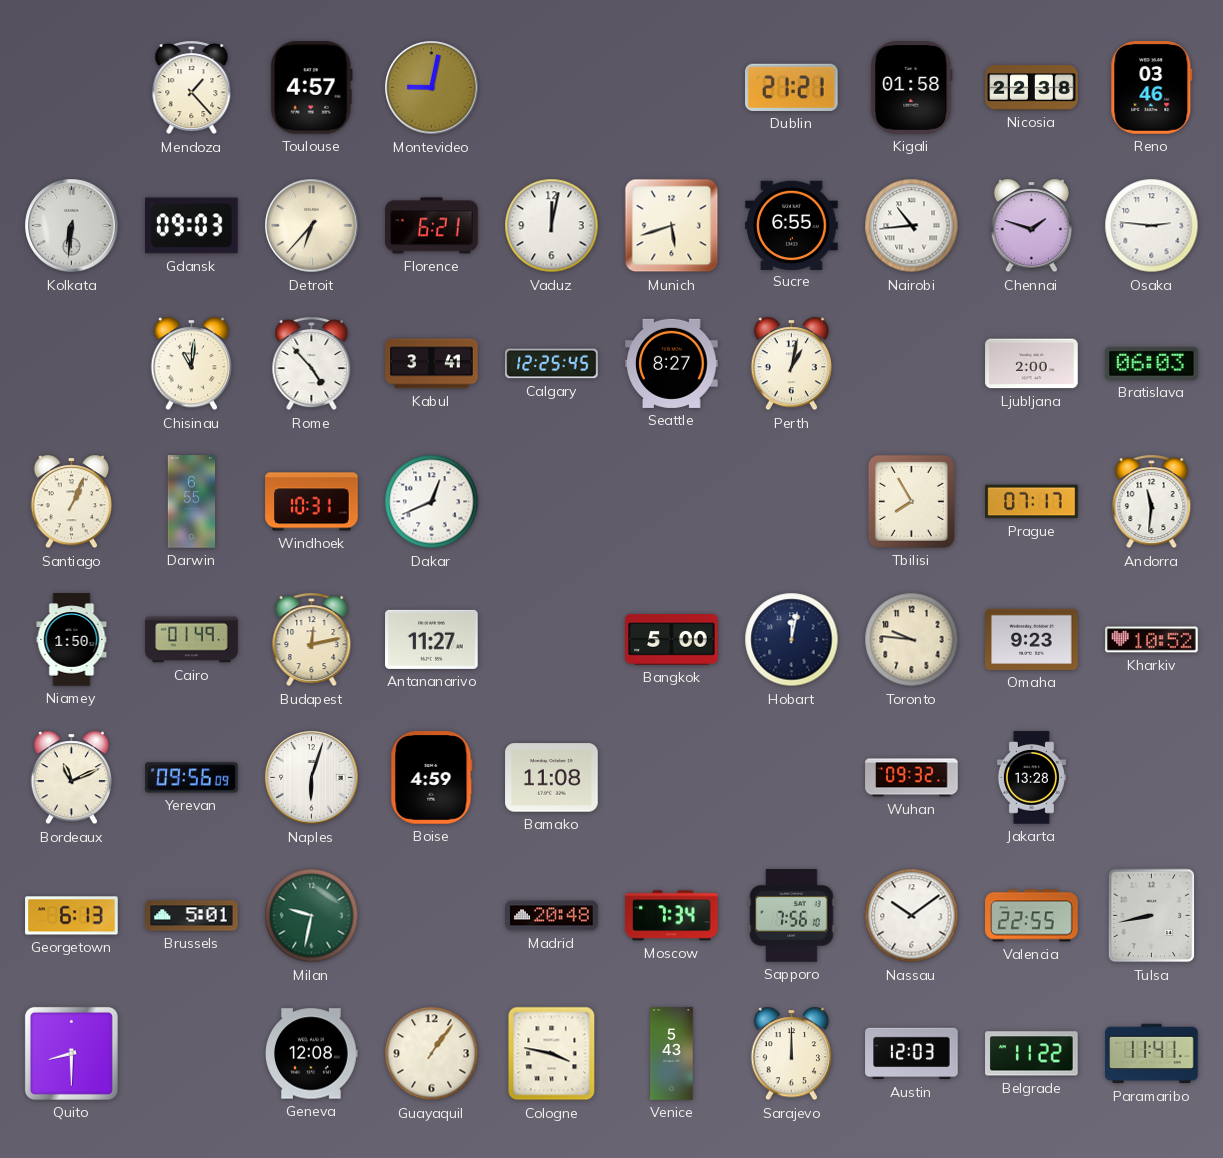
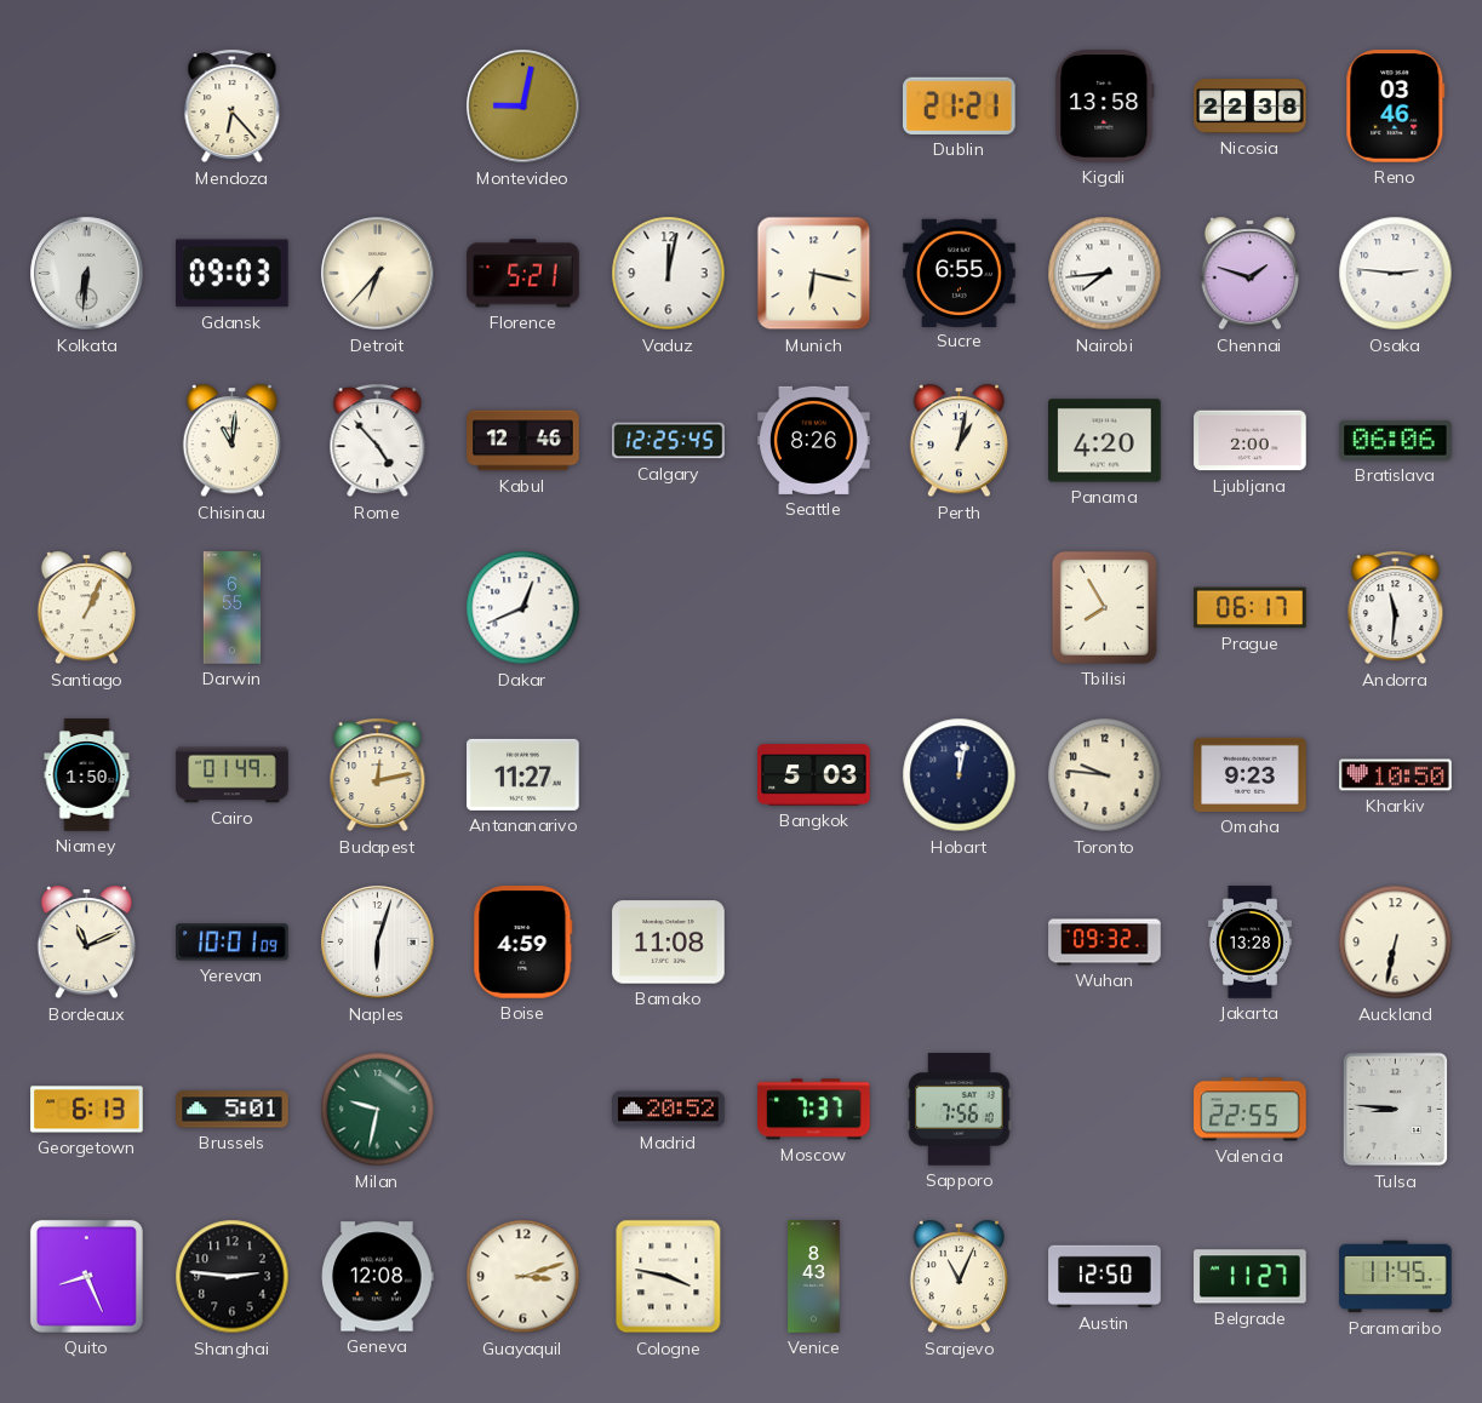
Mendoza: 1:23 -> 6:23
Toulouse: 4:57 -> none
Kigali: 01:58 -> 13:58
Florence: 6:21 -> 5:21
Munich: 5:42 -> 6:17
Nairobi: 10:44 -> 7:44
Kabul: 3:41 -> 12:46
Seattle: 8:27 -> 8:26
Panama: none -> 4:20
Bratislava: 06:03 -> 06:06
Windhoek: 10:31 -> none
Prague: 07:17 -> 06:17
Bangkok: 5:00 -> 5:03
Kharkiv: 10:52 -> 10:50
Yerevan: 09:56 -> 10:01
Auckland: none -> 6:32
Madrid: 20:48 -> 20:52
Moscow: 7:34 -> 7:37
Nassau: 10:09 -> none
Tulsa: 8:43 -> 8:46
Quito: 8:30 -> 8:26
Shanghai: none -> 2:46
Guayaquil: 1:06 -> 3:12
Venice: 5:43 -> 8:43
Sarajevo: 12:00 -> 11:04
Austin: 12:03 -> 12:50
Belgrade: 11:22 -> 11:27
Paramaribo: 11:41 -> 11:45
